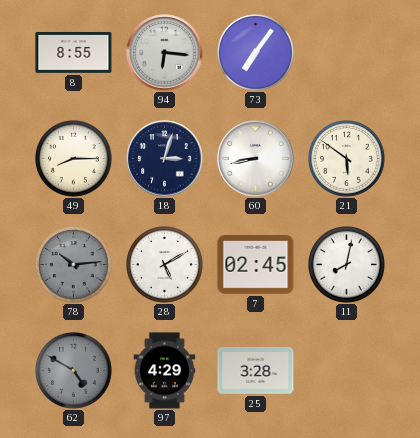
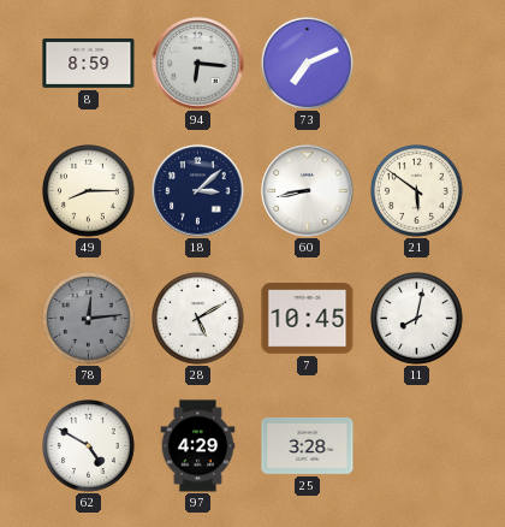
8: 8:55 -> 8:59
73: 7:06 -> 7:11
18: 3:03 -> 3:08
78: 10:14 -> 12:14
7: 02:45 -> 10:45
62 dial: grey -> white
